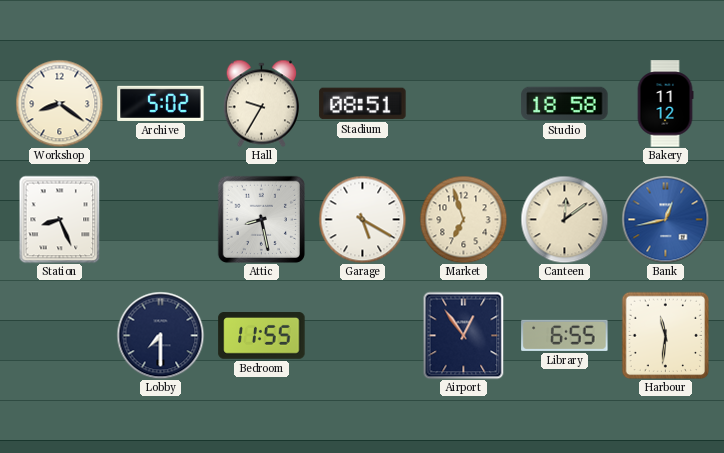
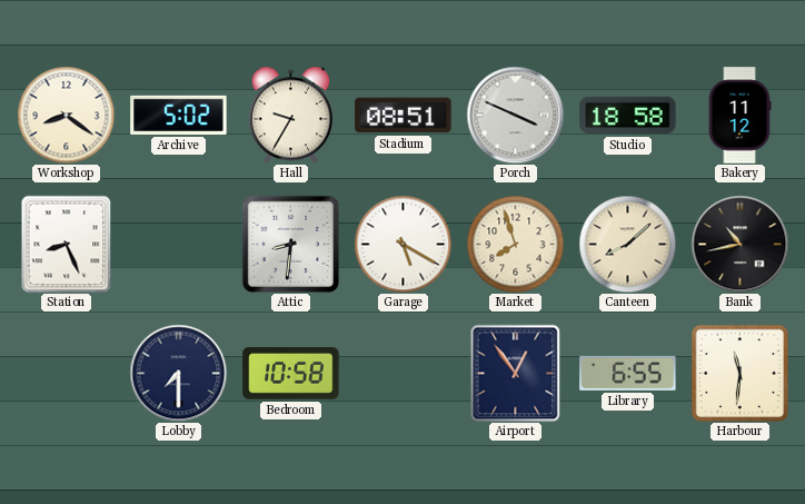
Porch: none -> 3:49
Attic: 8:28 -> 8:31
Market: 6:57 -> 7:57
Canteen: 12:09 -> 8:08
Bank: 12:43 -> 10:43
Bank dial: blue -> black
Bedroom: 11:55 -> 10:58
